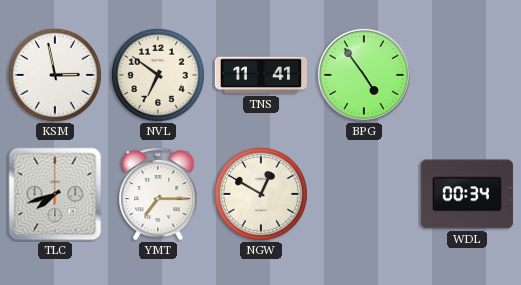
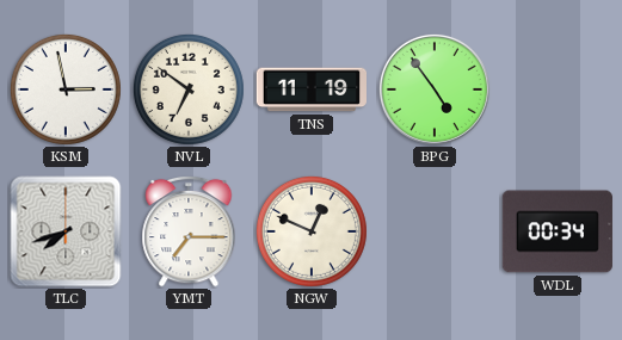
TNS: 11:41 -> 11:19
NGW: 12:50 -> 12:49
